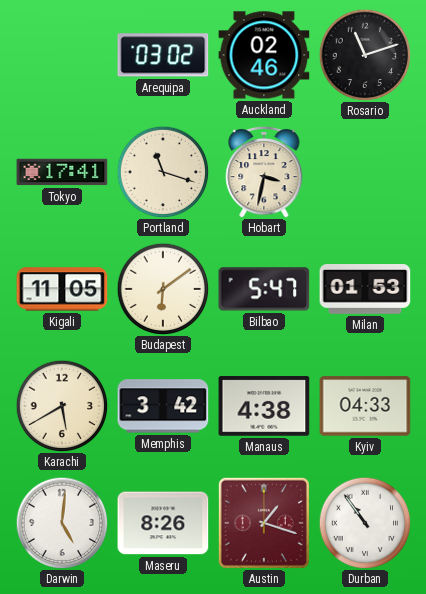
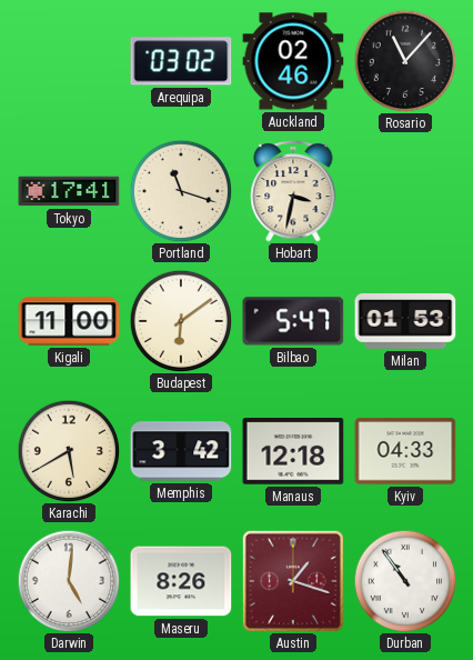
Rosario: 11:12 -> 11:07
Kigali: 11:05 -> 11:00
Manaus: 4:38 -> 12:18
